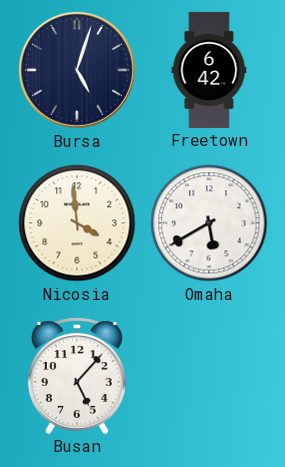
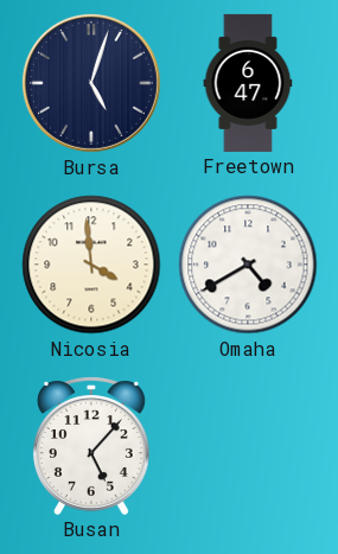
Freetown: 6:42 -> 6:47
Omaha: 5:40 -> 4:40
